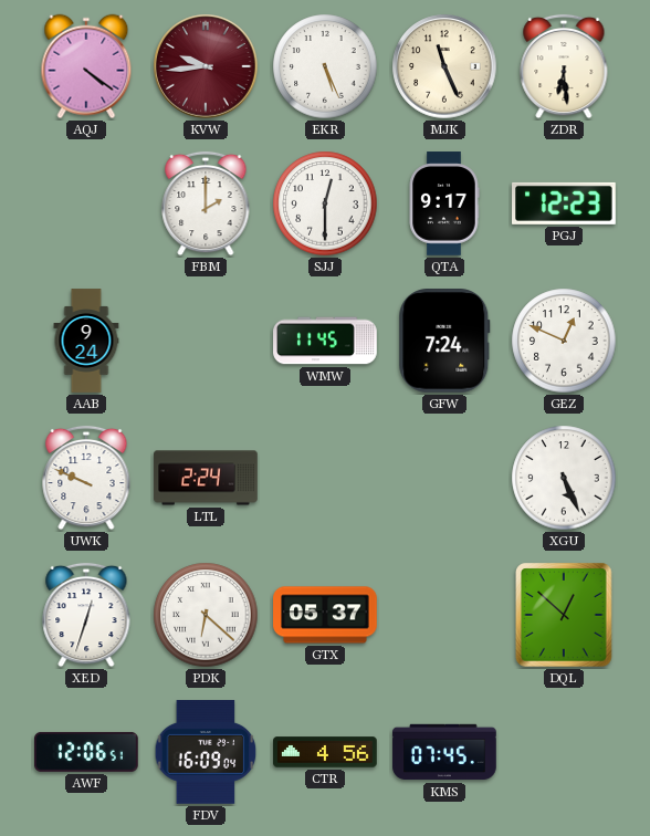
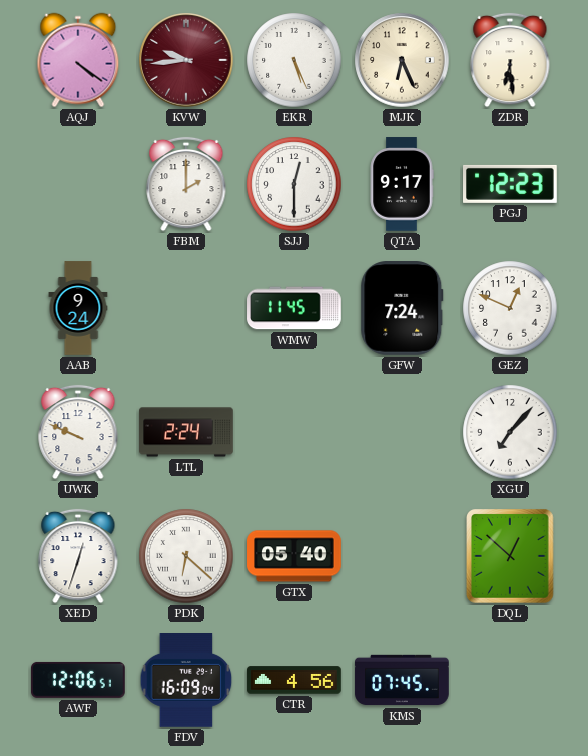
MJK: 11:26 -> 6:26
XGU: 5:26 -> 7:07
GTX: 05:37 -> 05:40
